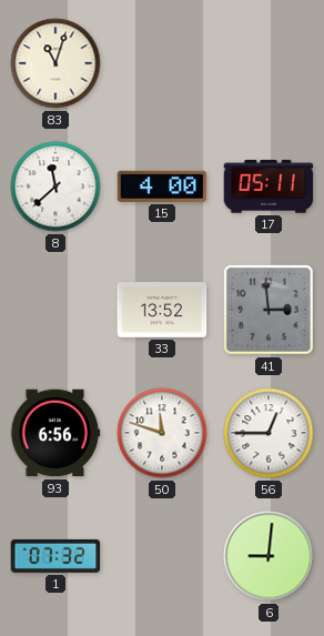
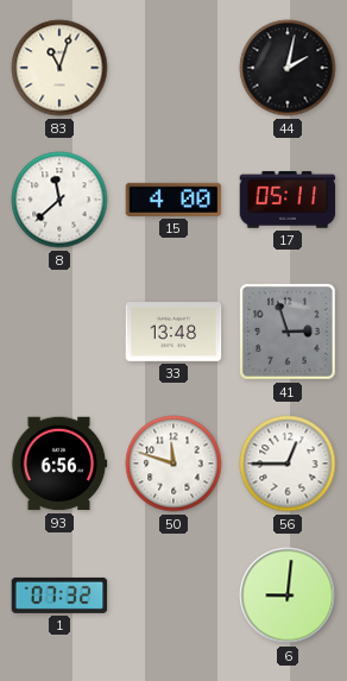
44: none -> 2:02
33: 13:52 -> 13:48
41: 2:59 -> 2:57
